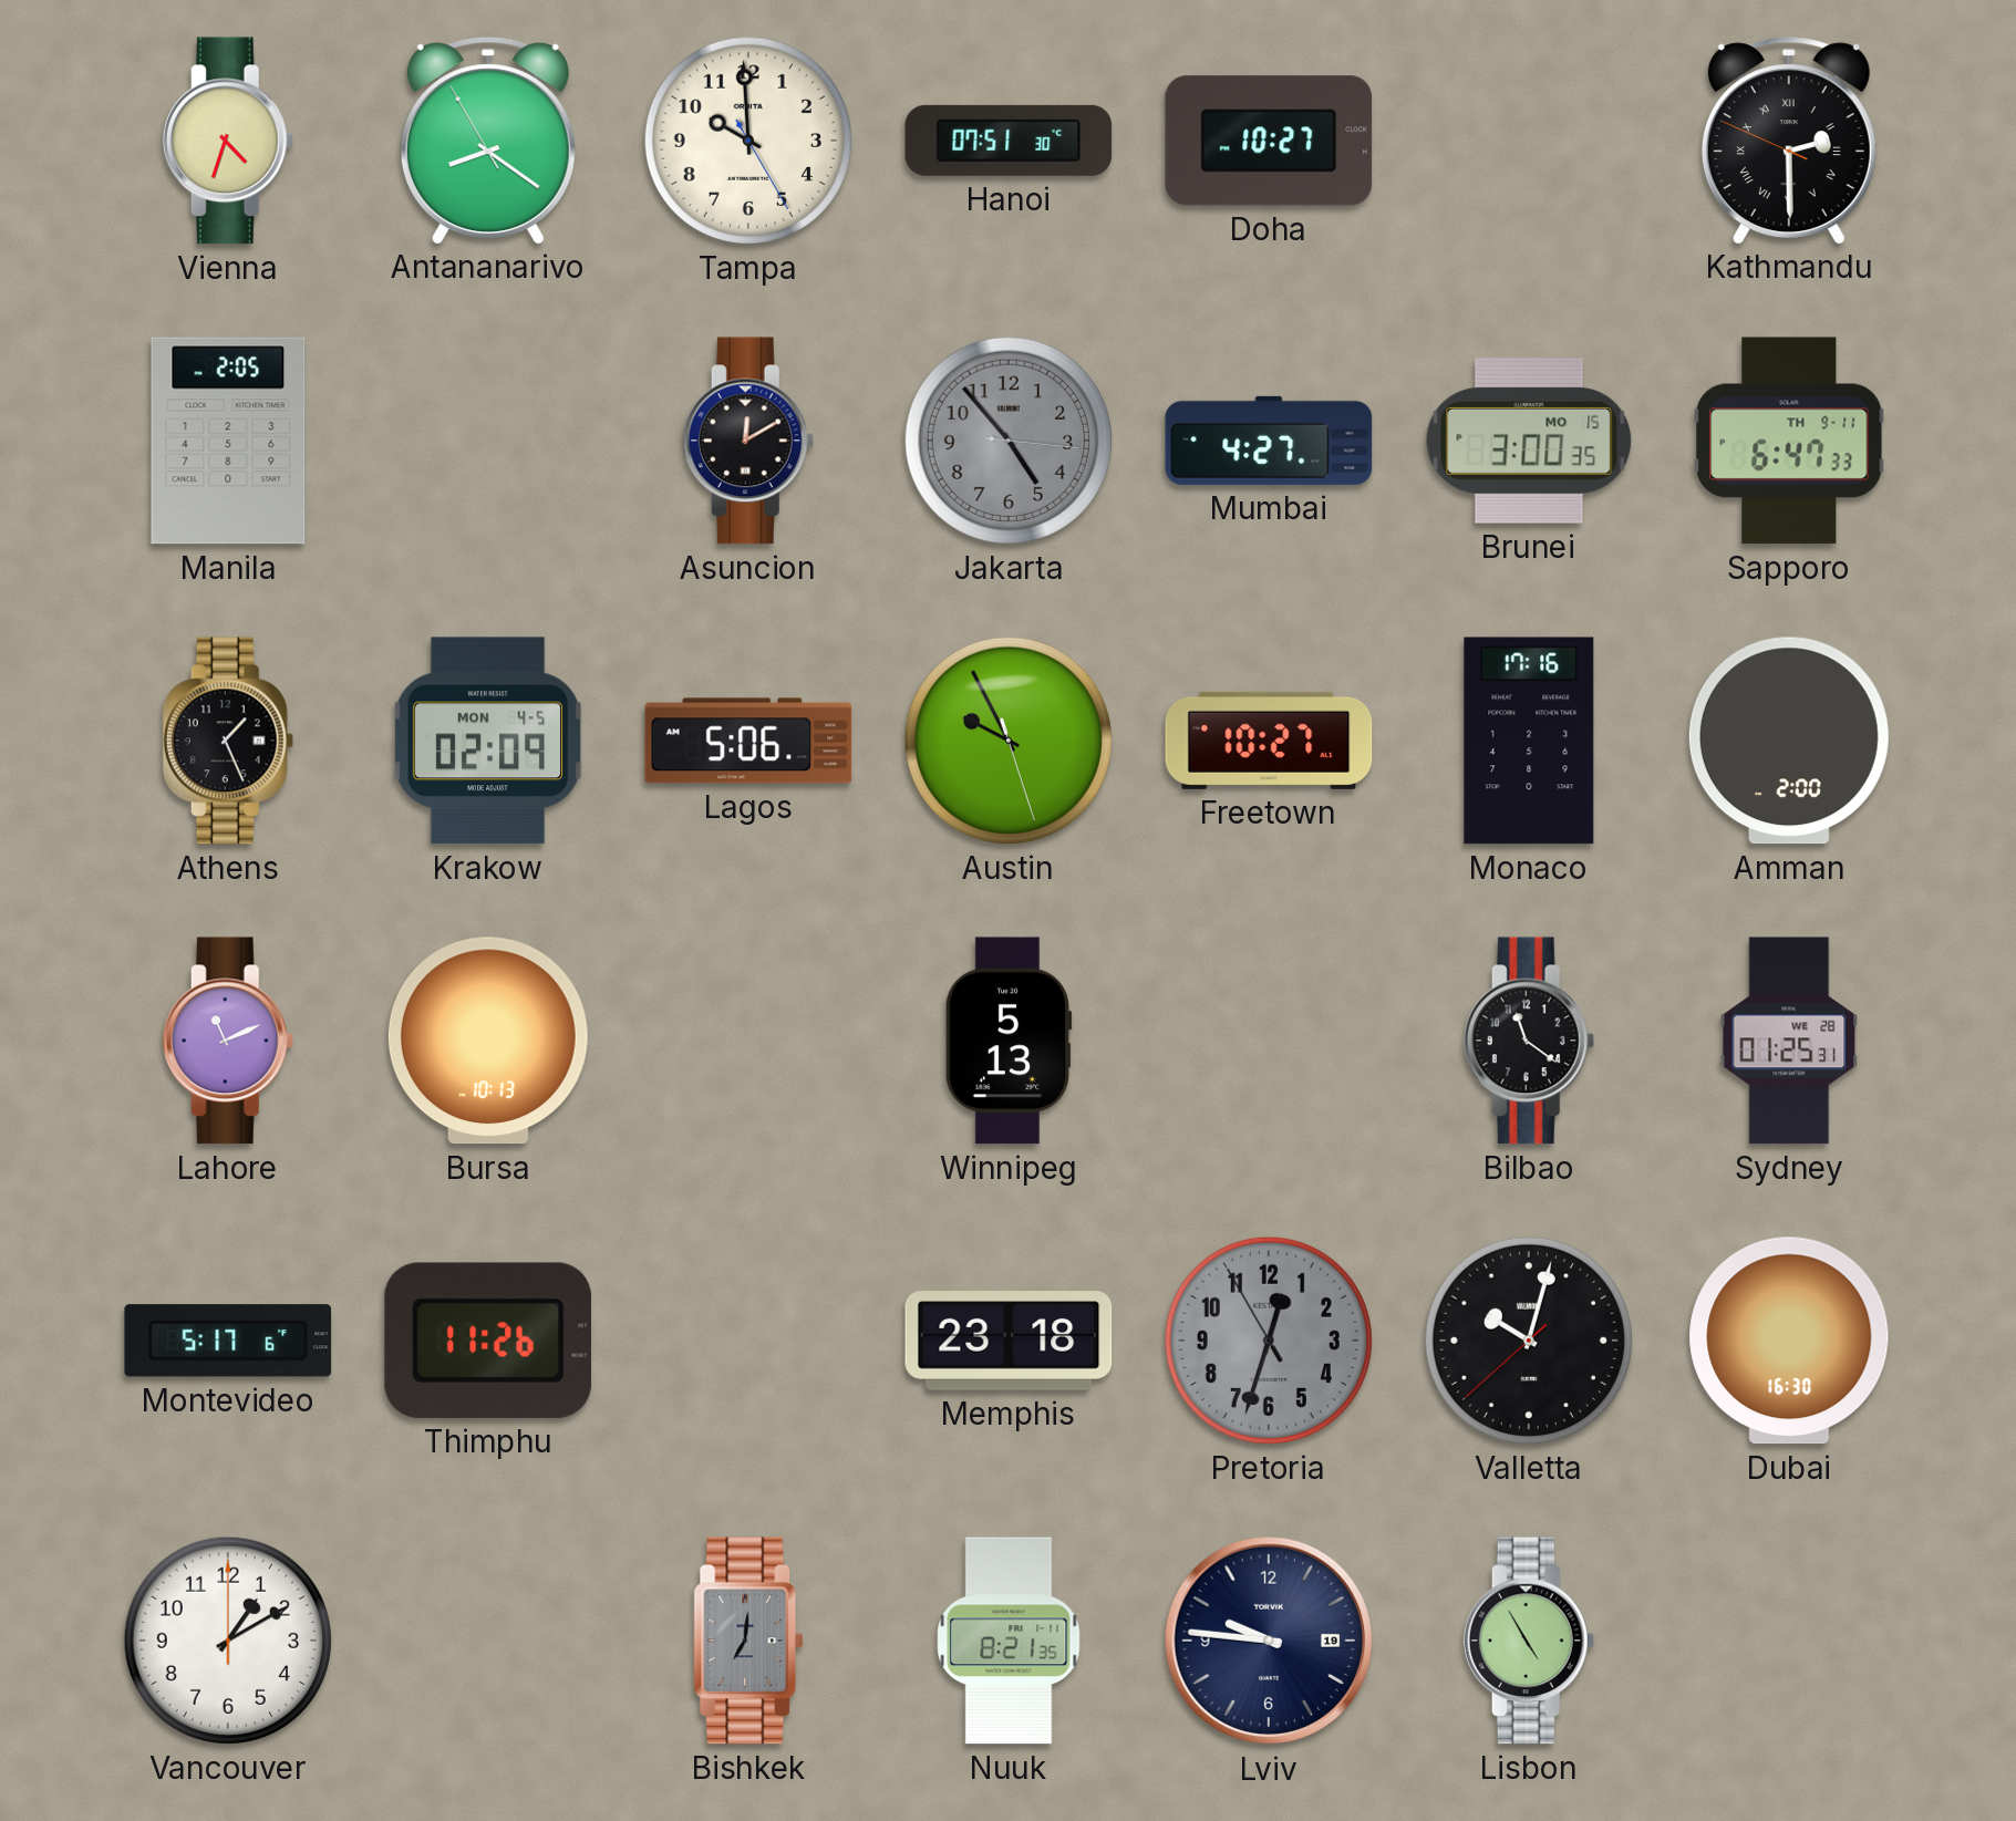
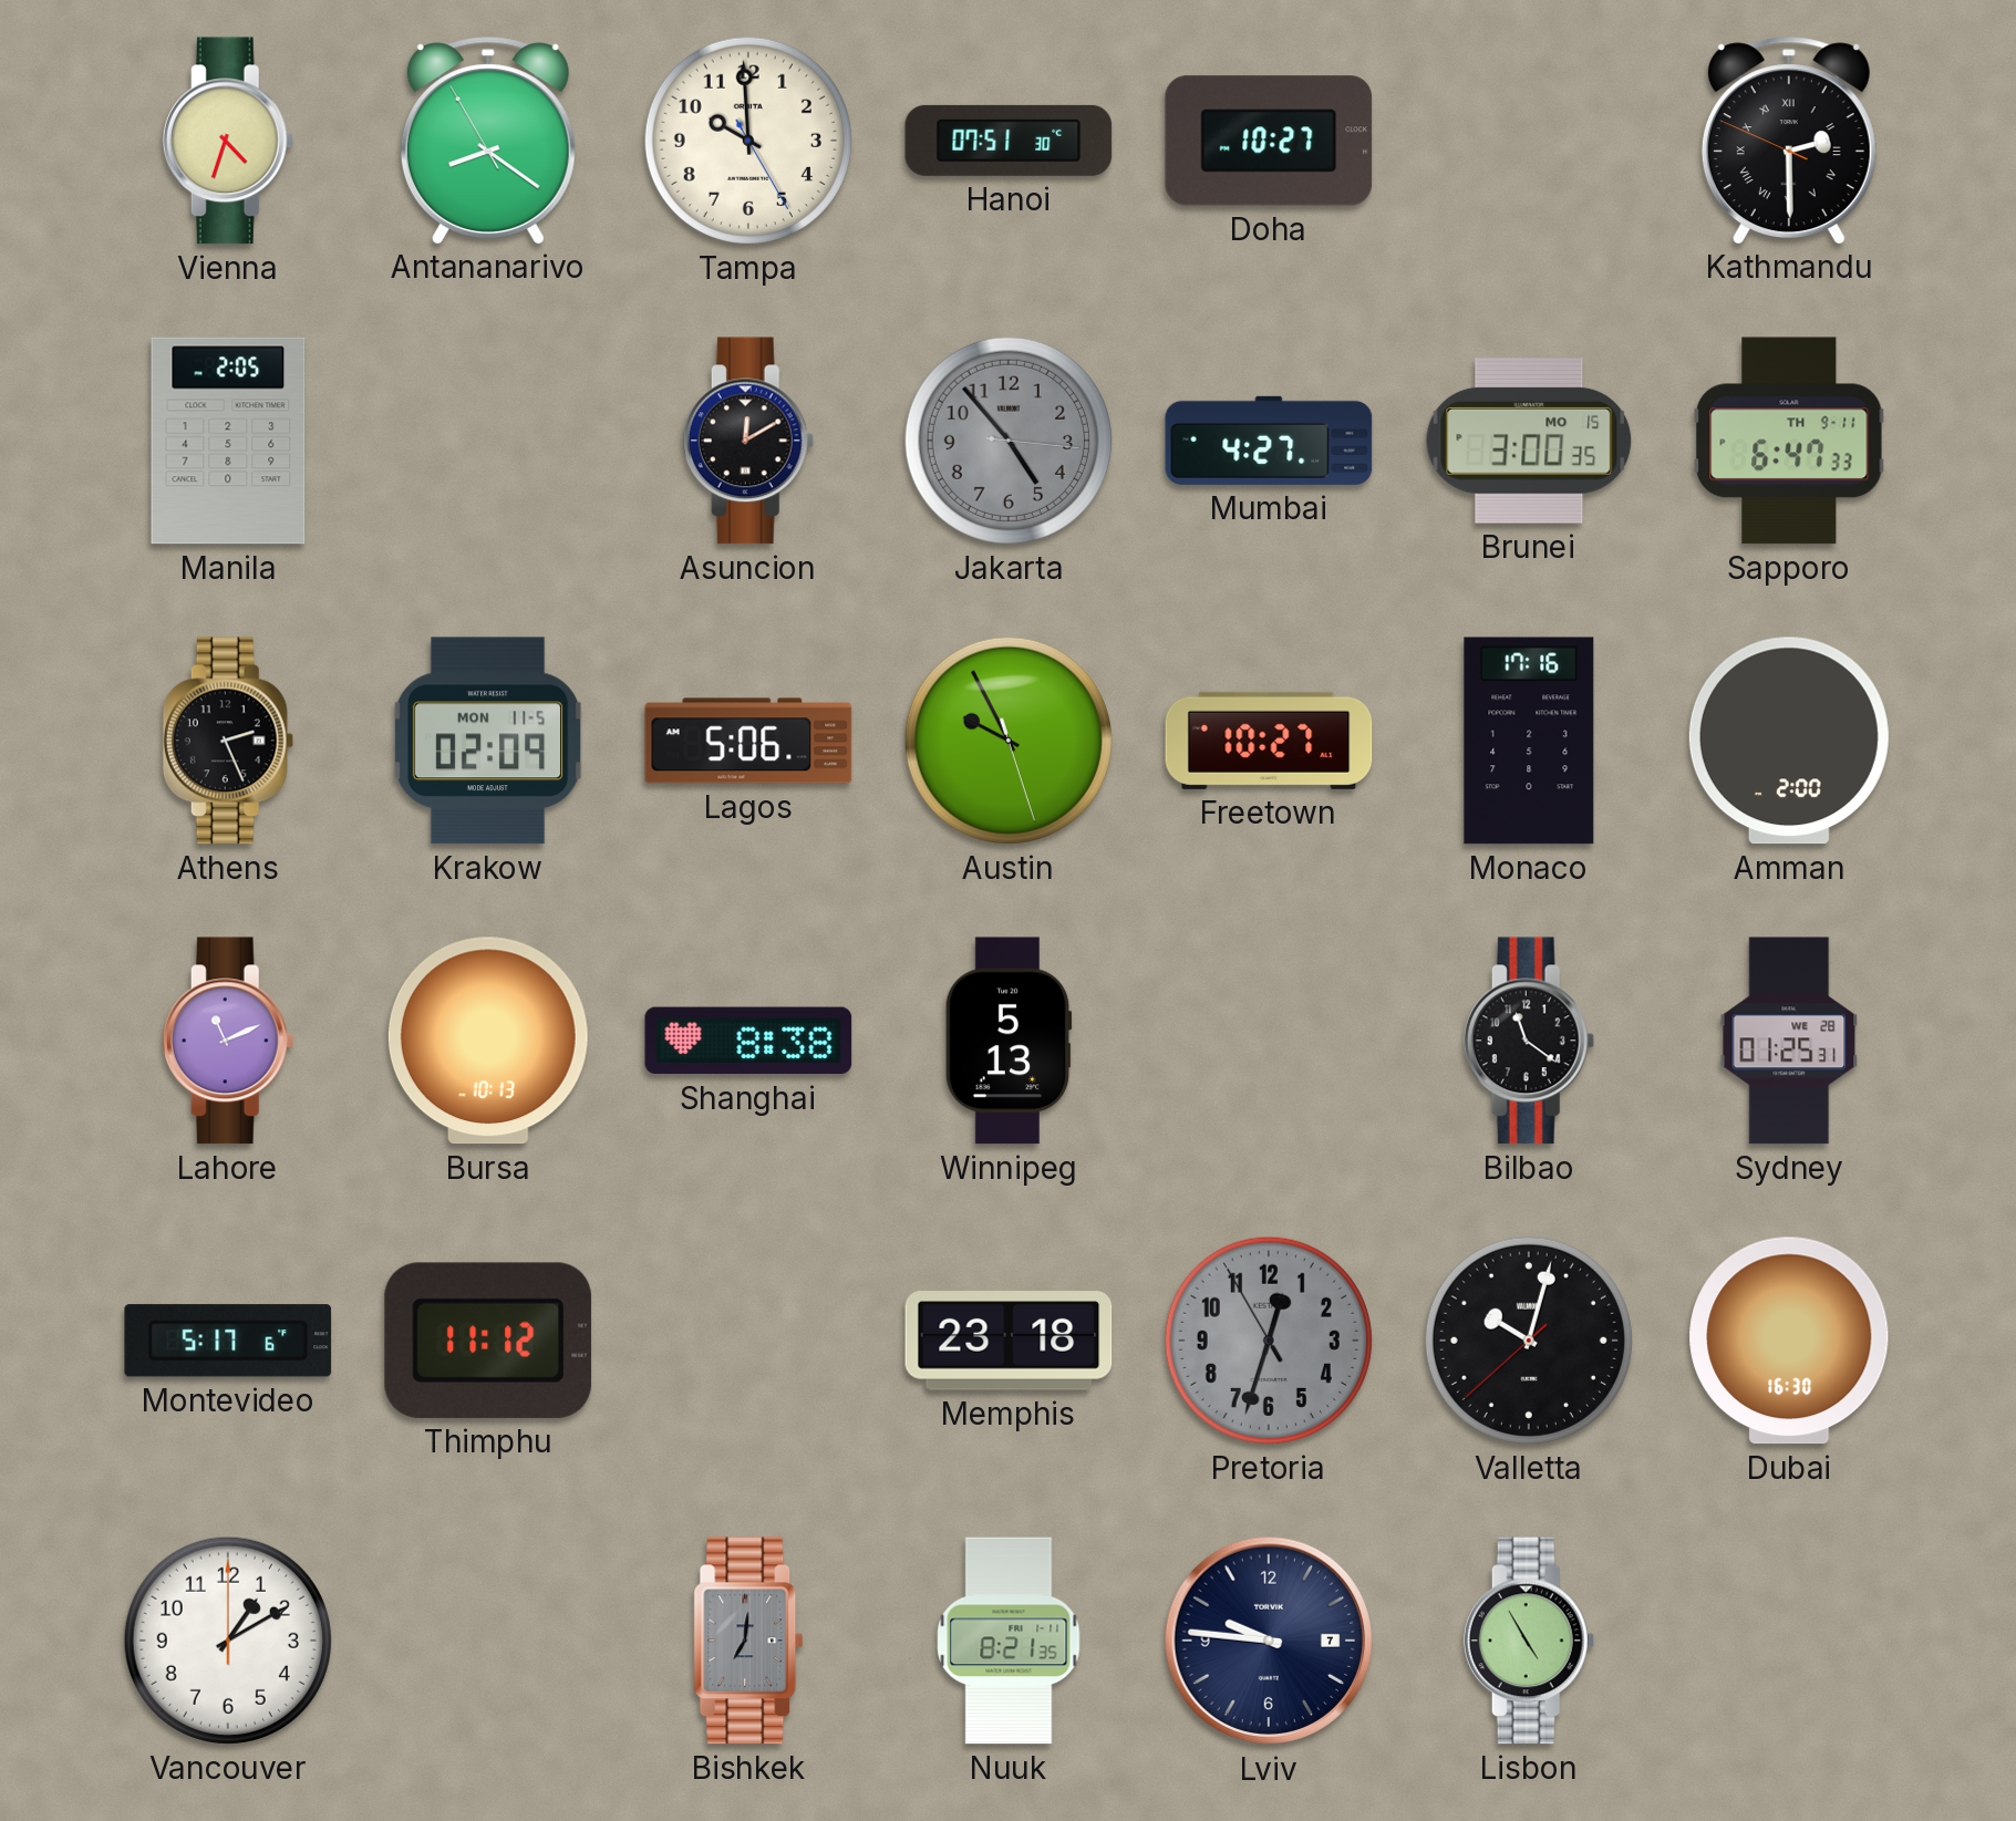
Athens: 1:26 -> 2:26
Krakow date: MON 4-5 -> MON 11-5
Shanghai: none -> 8:38
Thimphu: 11:26 -> 11:12
Lviv date: 19 -> 7
